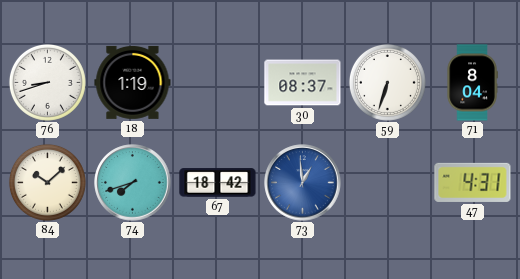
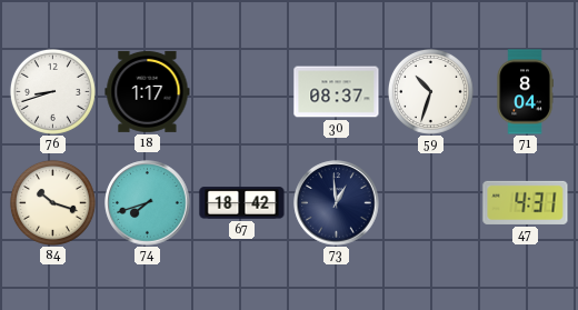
18: 1:19 -> 1:17
59: 6:33 -> 10:33
84: 10:08 -> 10:18
73 dial: blue -> navy
